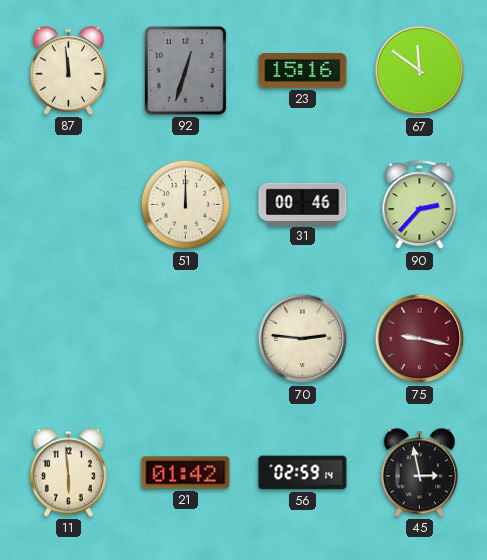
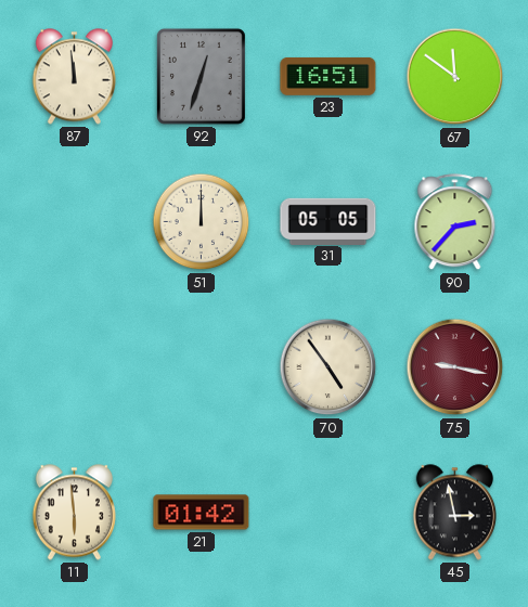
23: 15:16 -> 16:51
31: 00:46 -> 05:05
70: 2:46 -> 4:54
56: 02:59 -> none
